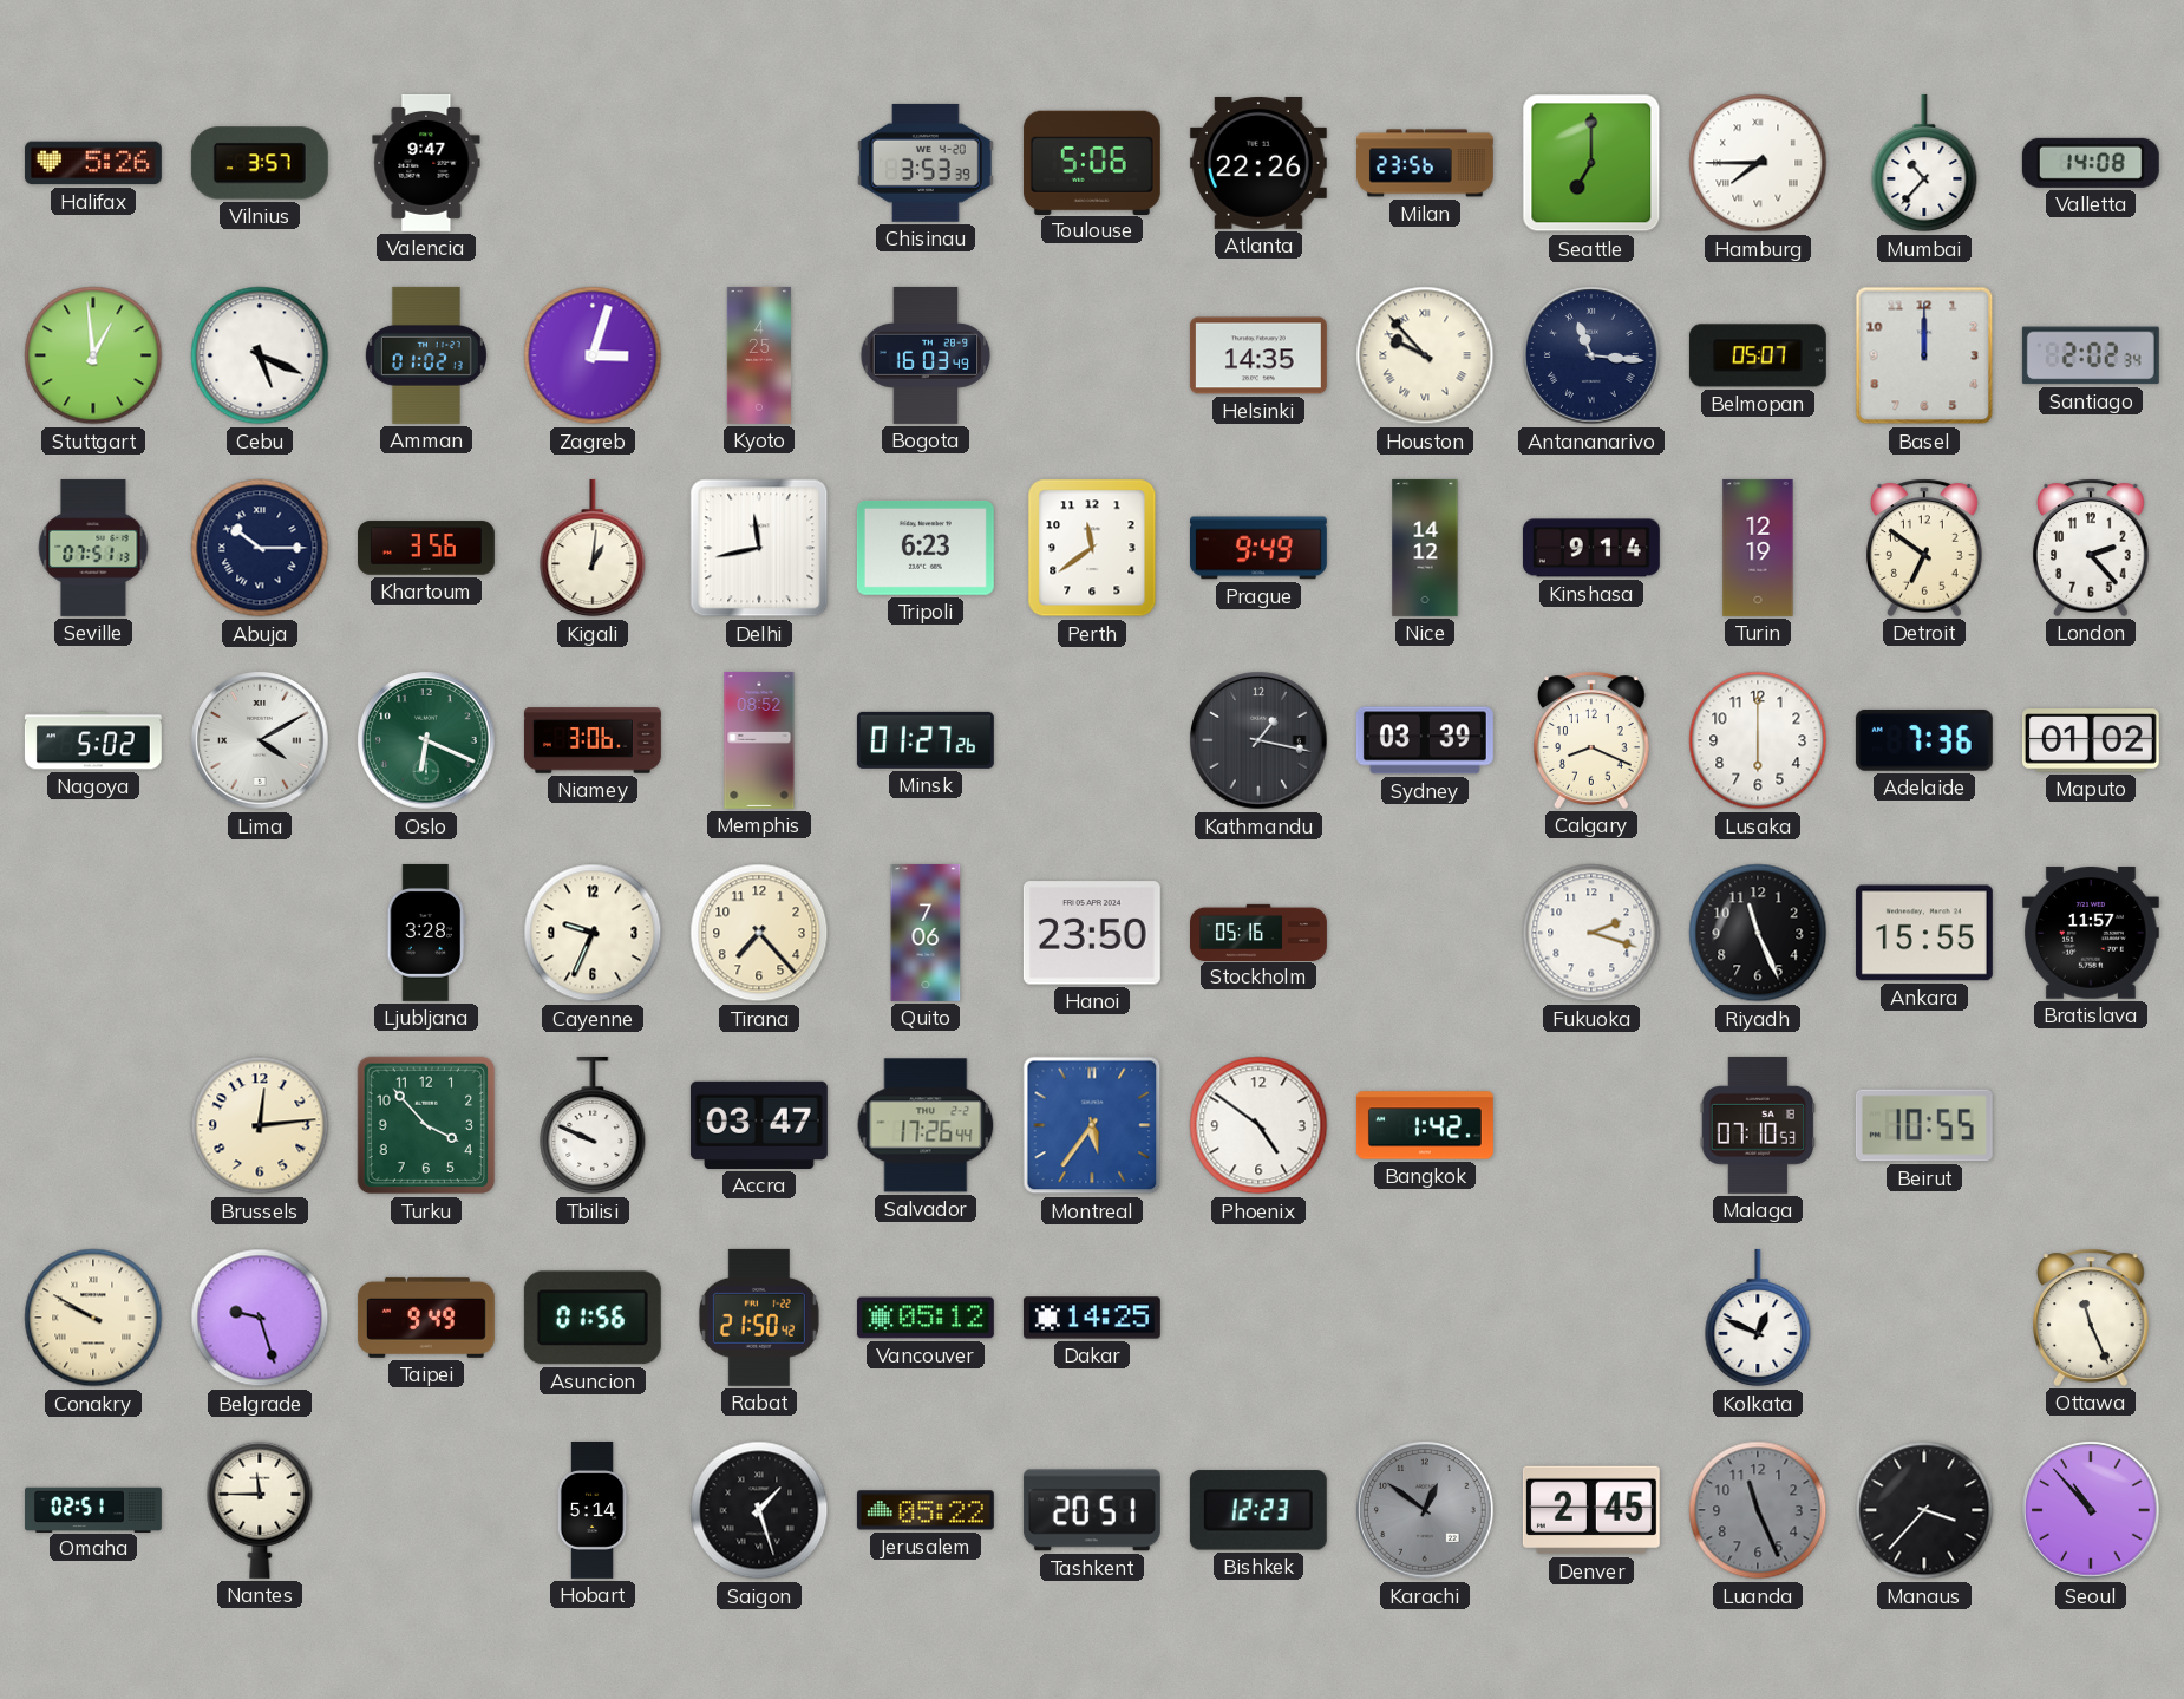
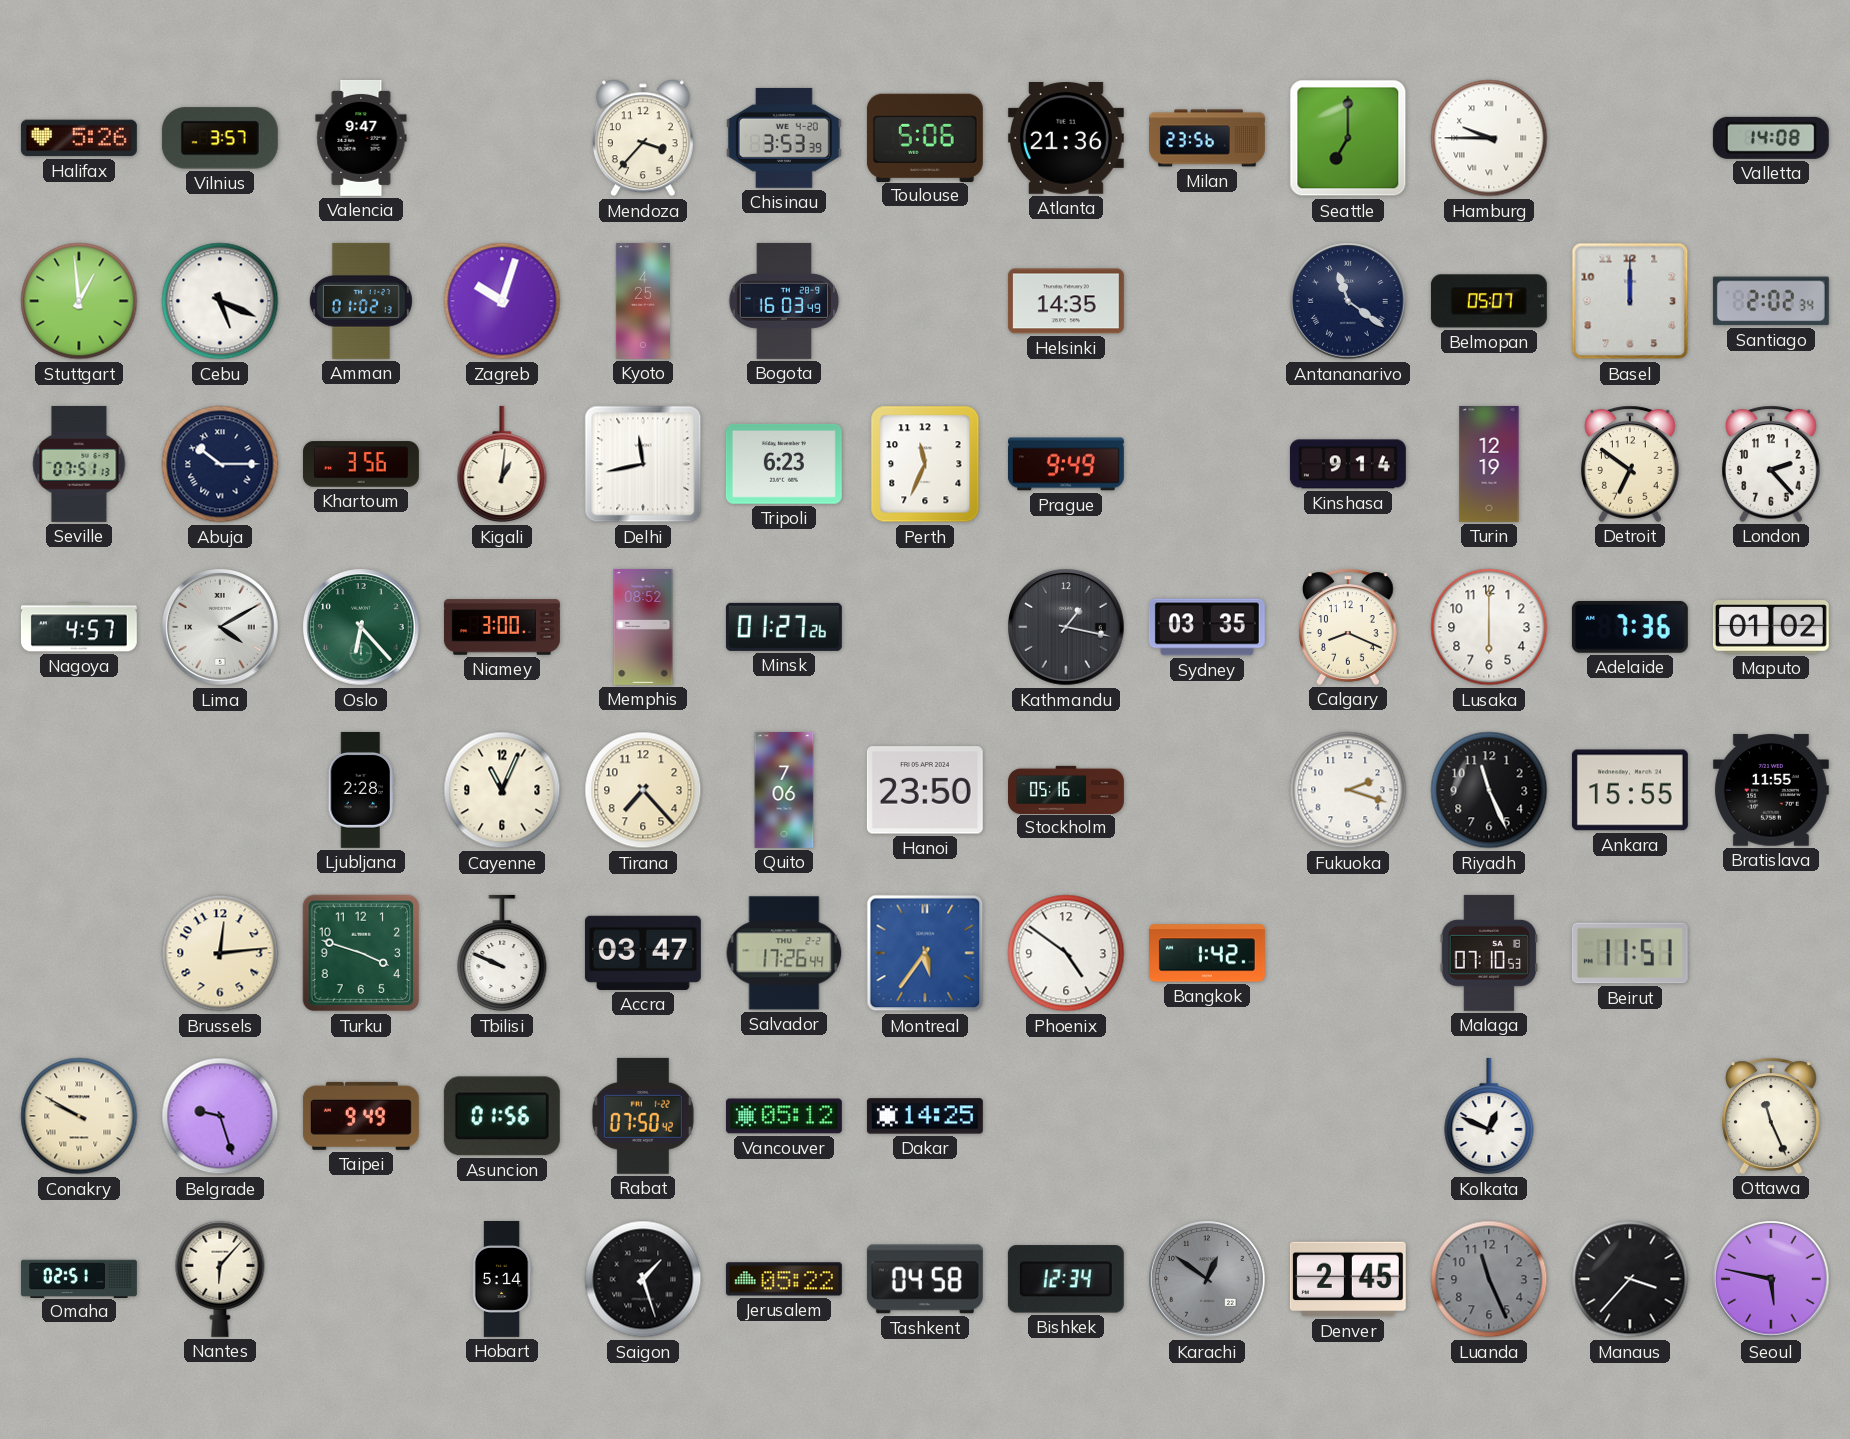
Mendoza: none -> 3:37
Atlanta: 22:26 -> 21:36
Hamburg: 7:45 -> 9:45
Mumbai: 10:37 -> none
Zagreb: 3:03 -> 10:03
Houston: 9:53 -> none
Antananarivo: 11:16 -> 11:21
Perth: 11:39 -> 11:34
Nice: 14:12 -> none
Nagoya: 5:02 -> 4:57
Oslo: 6:19 -> 6:23
Niamey: 3:06 -> 3:00
Sydney: 03:39 -> 03:35
Ljubljana: 3:28 -> 2:28
Cayenne: 9:34 -> 11:04
Bratislava: 11:57 -> 11:55
Turku: 3:53 -> 3:48
Beirut: 10:55 -> 11:51
Rabat: 21:50 -> 07:50
Nantes: 11:45 -> 6:07
Tashkent: 20:51 -> 04:58
Bishkek: 12:23 -> 12:34
Seoul: 10:53 -> 5:47
